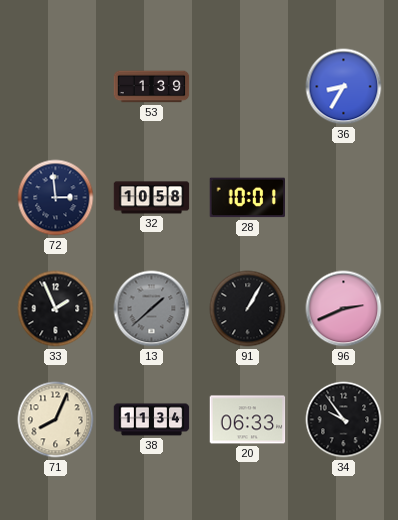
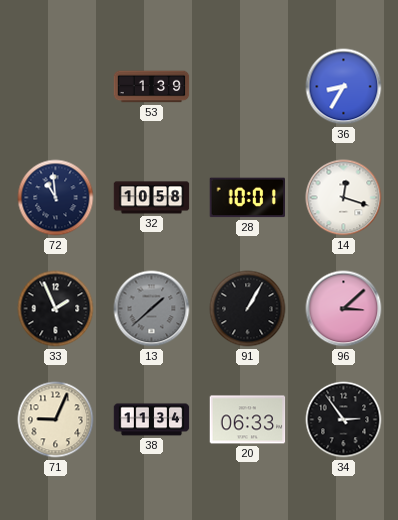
72: 2:59 -> 10:59
14: none -> 12:18
96: 2:41 -> 3:08
71: 8:04 -> 9:04
34: 9:54 -> 2:54
